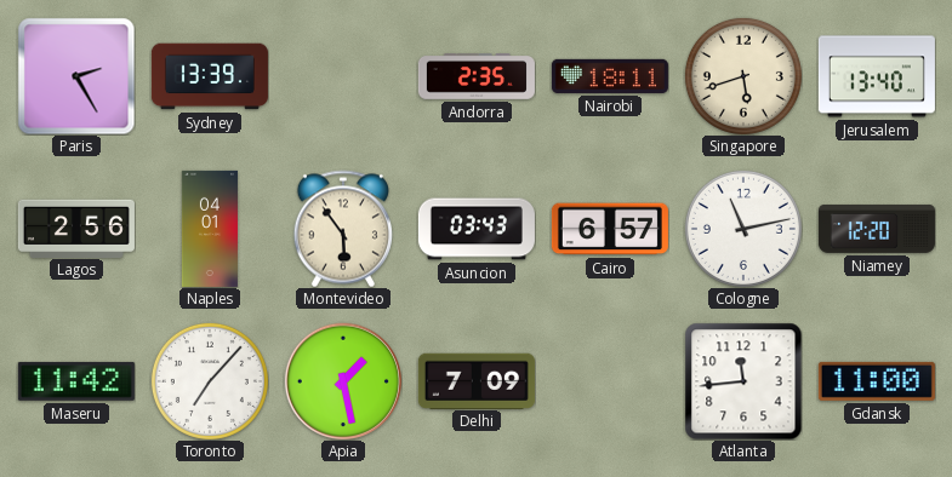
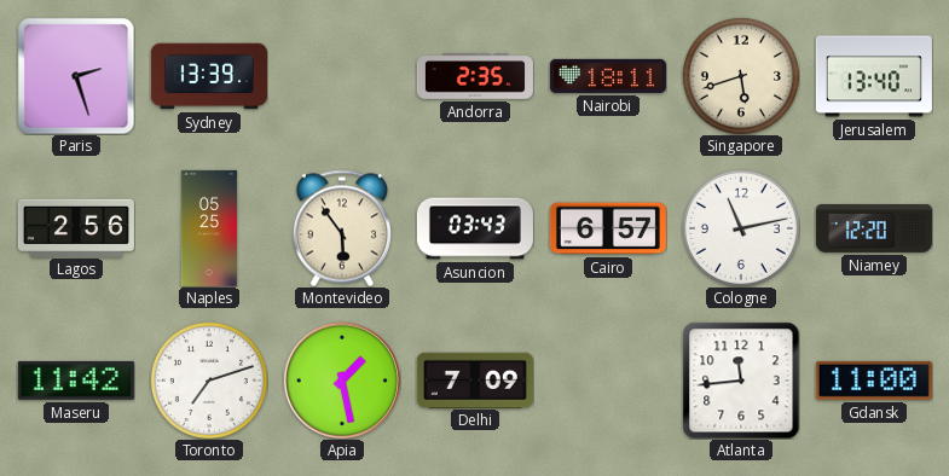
Paris: 2:25 -> 2:27
Naples: 04:01 -> 05:25
Toronto: 7:07 -> 7:12
